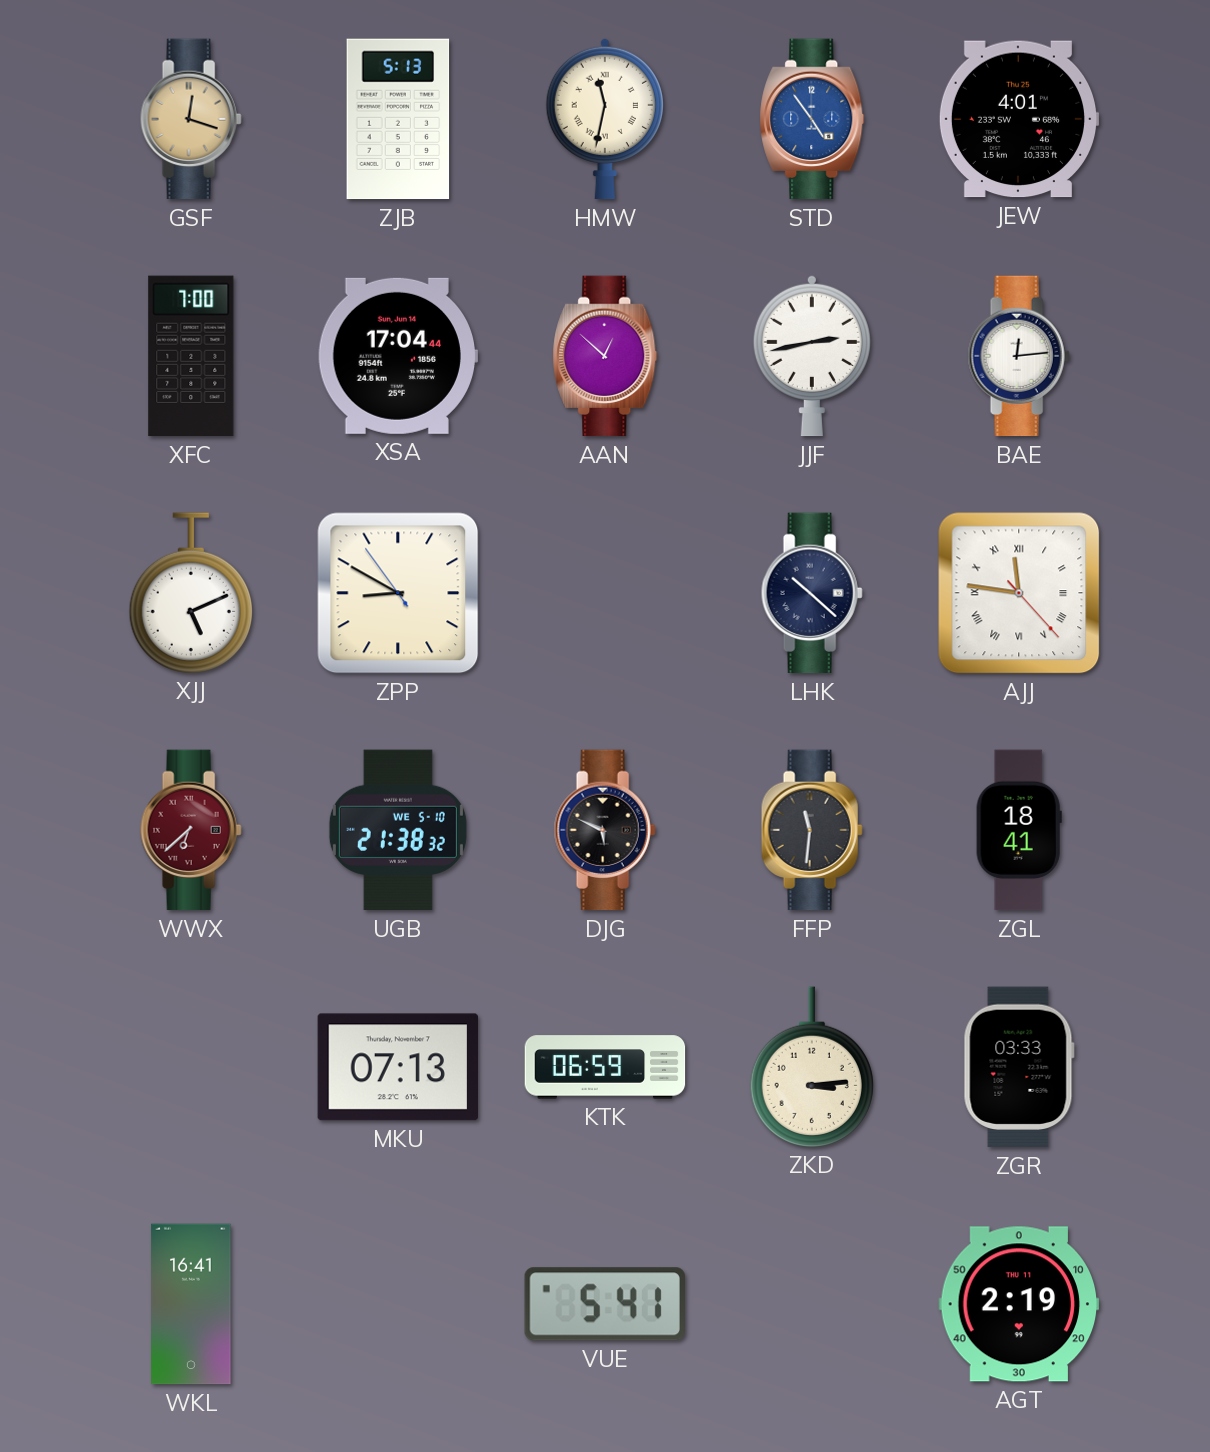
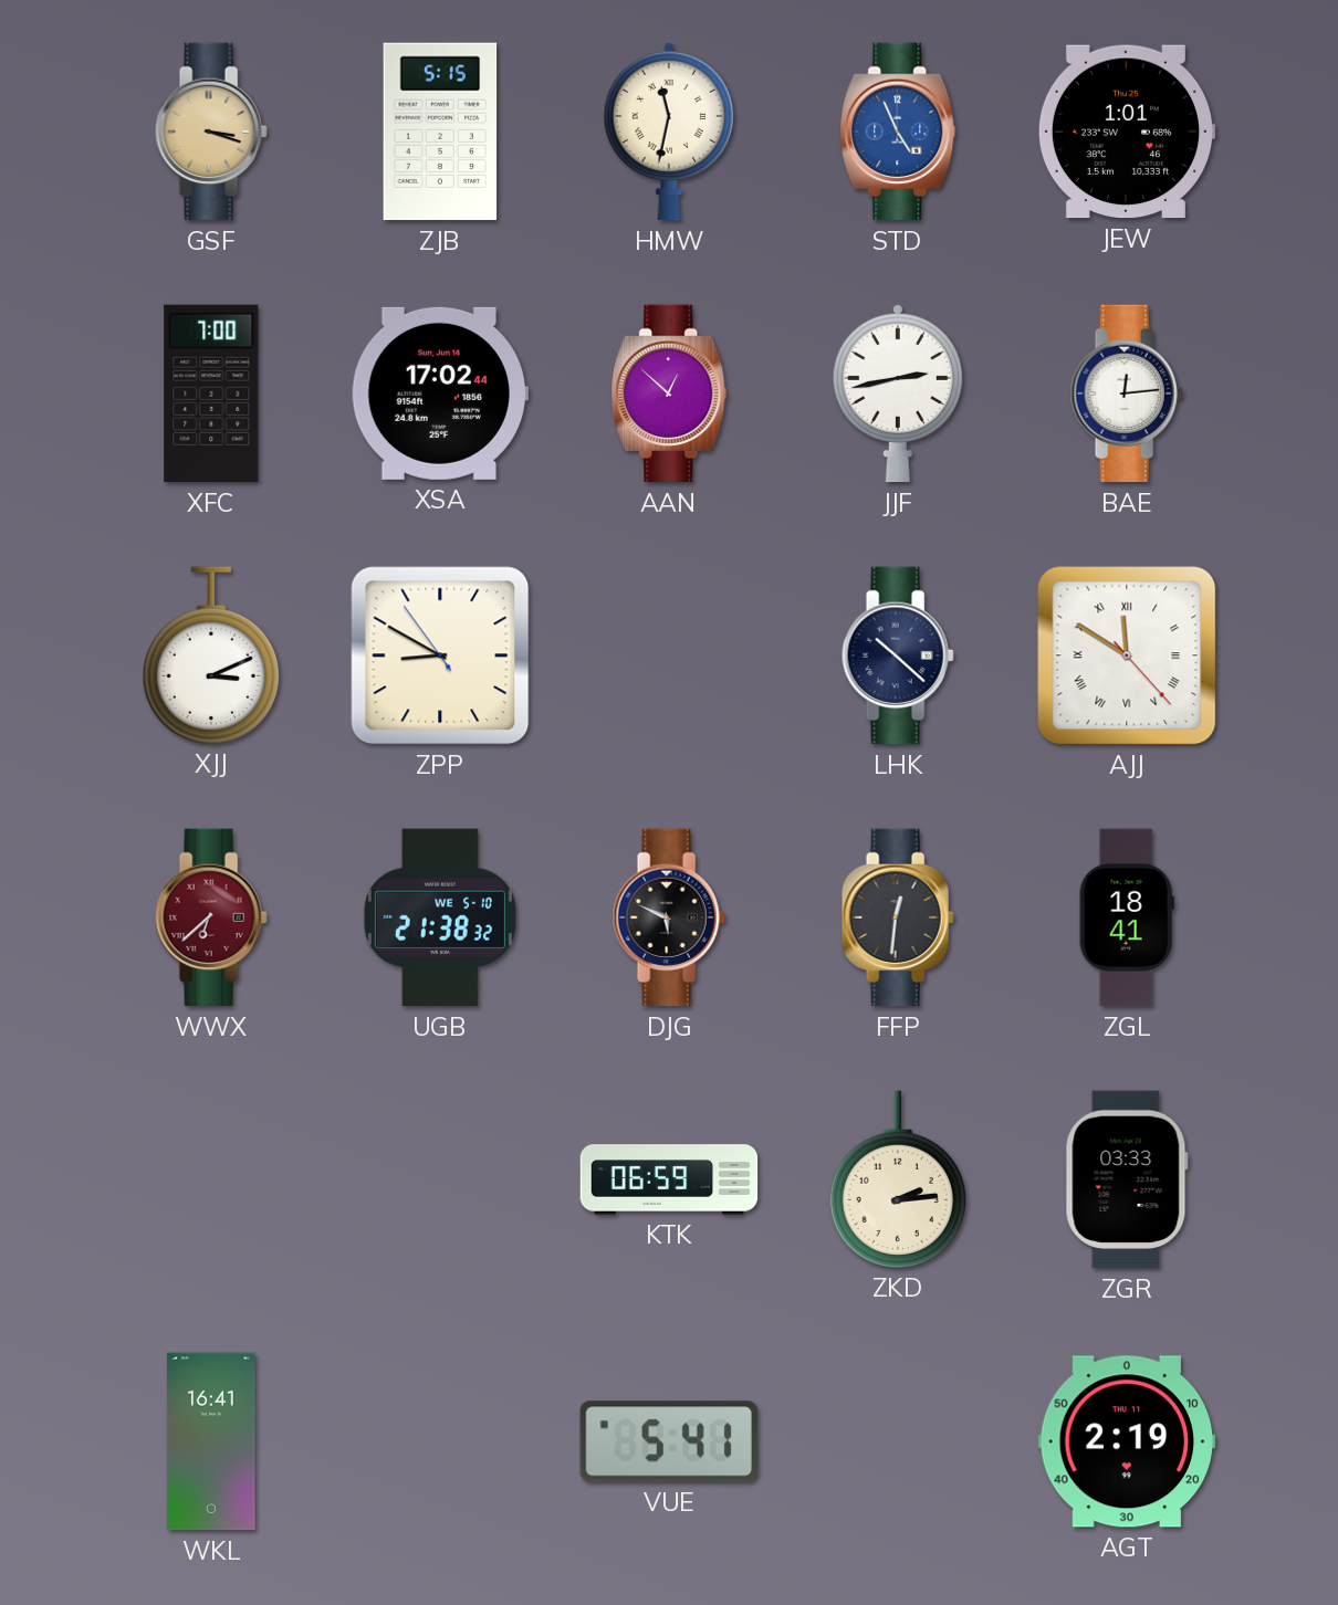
GSF: 12:18 -> 3:18
ZJB: 5:13 -> 5:15
STD: 4:54 -> 4:56
JEW: 4:01 -> 1:01
XSA: 17:04 -> 17:02
XJJ: 5:11 -> 3:11
AJJ: 11:46 -> 11:50
FFP: 11:31 -> 12:31
MKU: 07:13 -> none
ZKD: 3:14 -> 2:14
